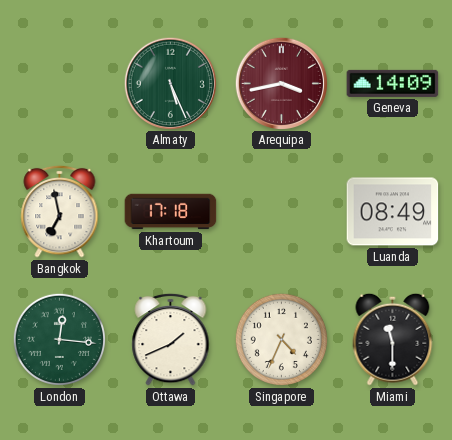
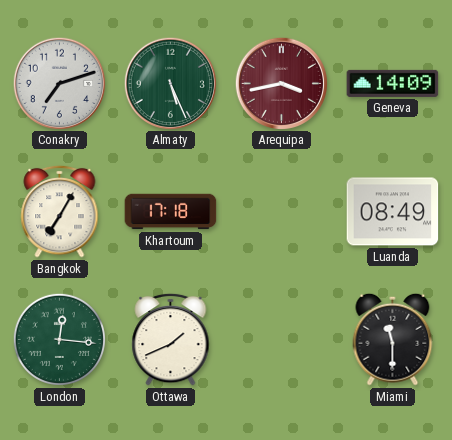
Conakry: none -> 7:12
Bangkok: 6:58 -> 7:05
Singapore: 4:34 -> none
